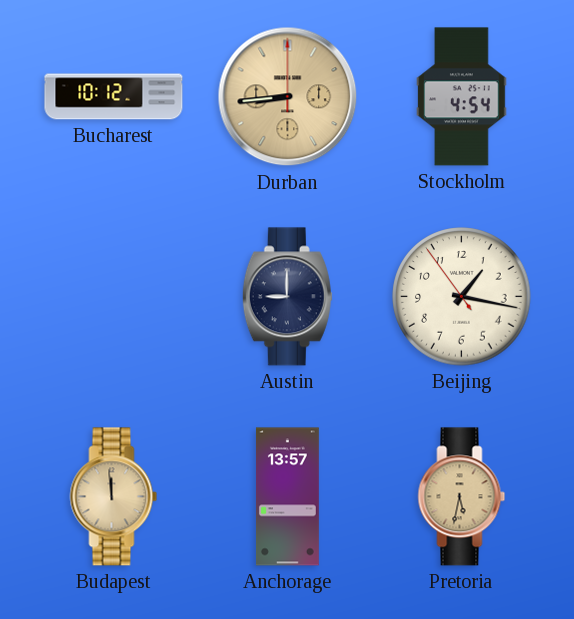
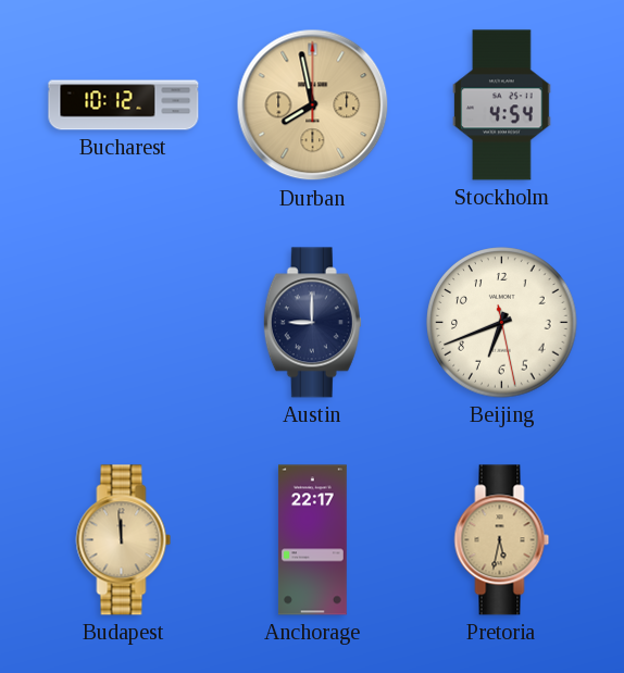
Durban: 8:44 -> 7:58
Beijing: 1:16 -> 6:41
Anchorage: 13:57 -> 22:17
